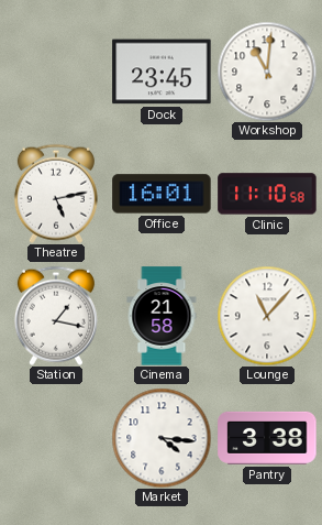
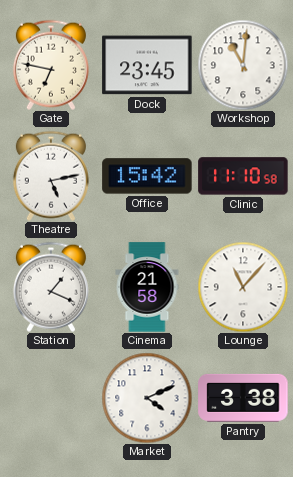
Gate: none -> 6:47
Office: 16:01 -> 15:42
Station: 1:17 -> 1:19
Market: 4:16 -> 4:11
